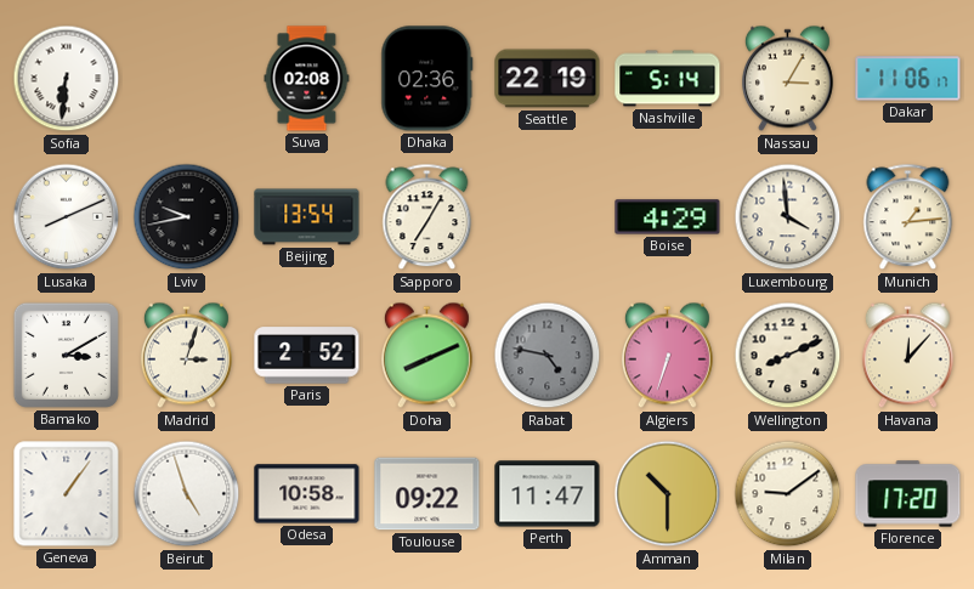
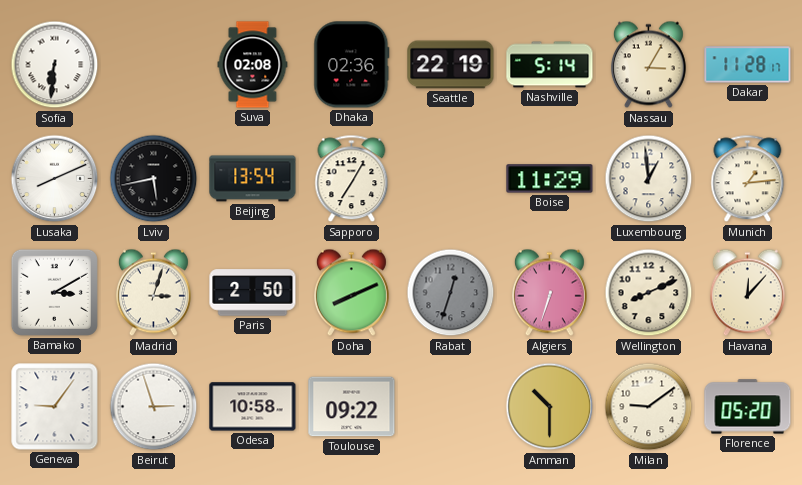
Dakar: 11:06 -> 11:28
Lviv: 9:43 -> 5:43
Boise: 4:29 -> 11:29
Luxembourg: 3:59 -> 12:59
Paris: 2:52 -> 2:50
Rabat: 4:47 -> 12:33
Geneva: 1:06 -> 9:06
Beirut: 4:57 -> 2:57
Perth: 11:47 -> none
Florence: 17:20 -> 05:20
